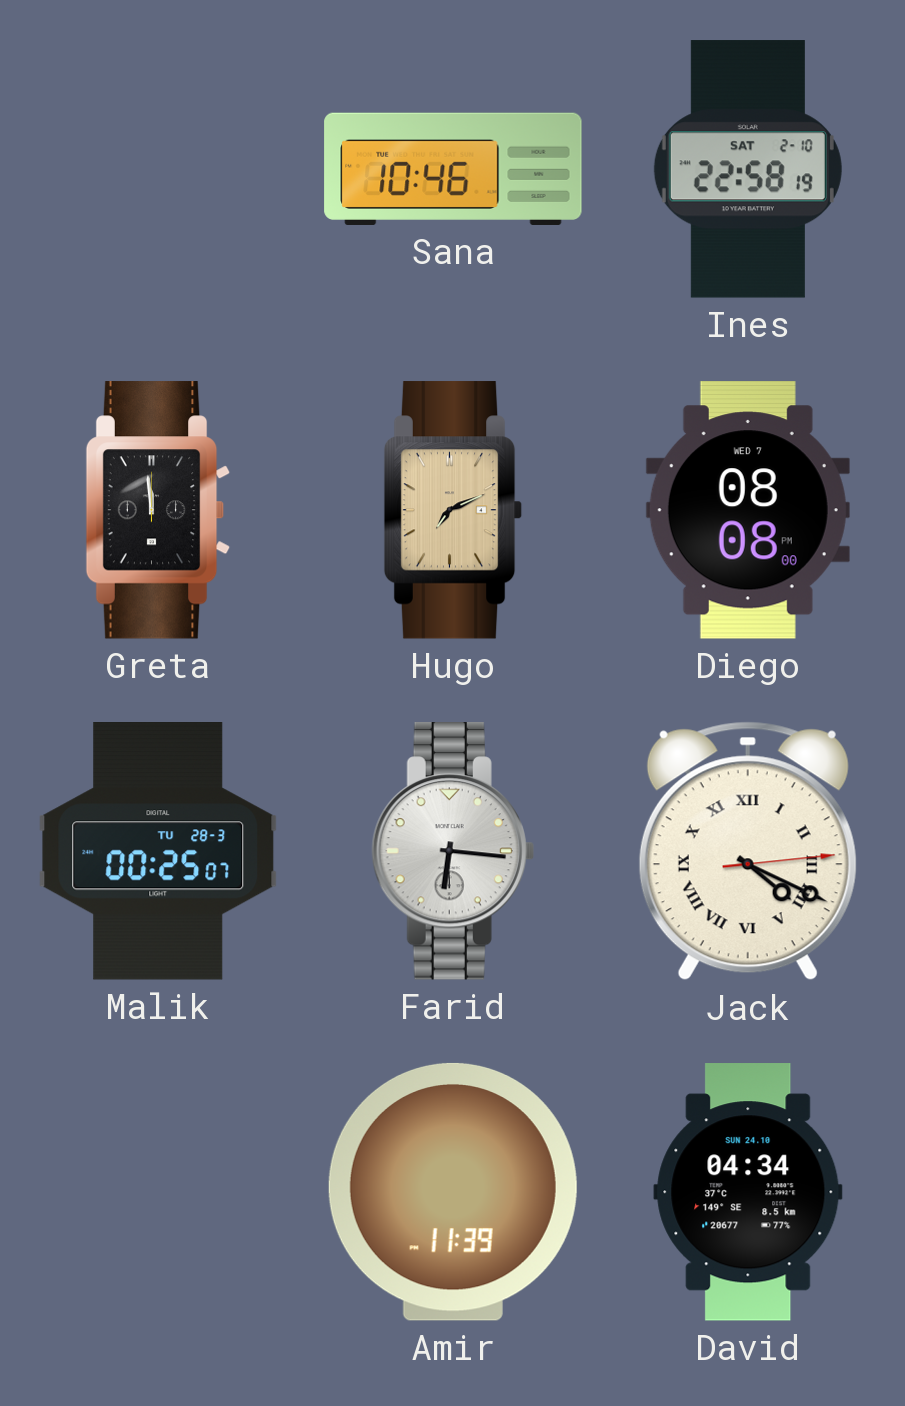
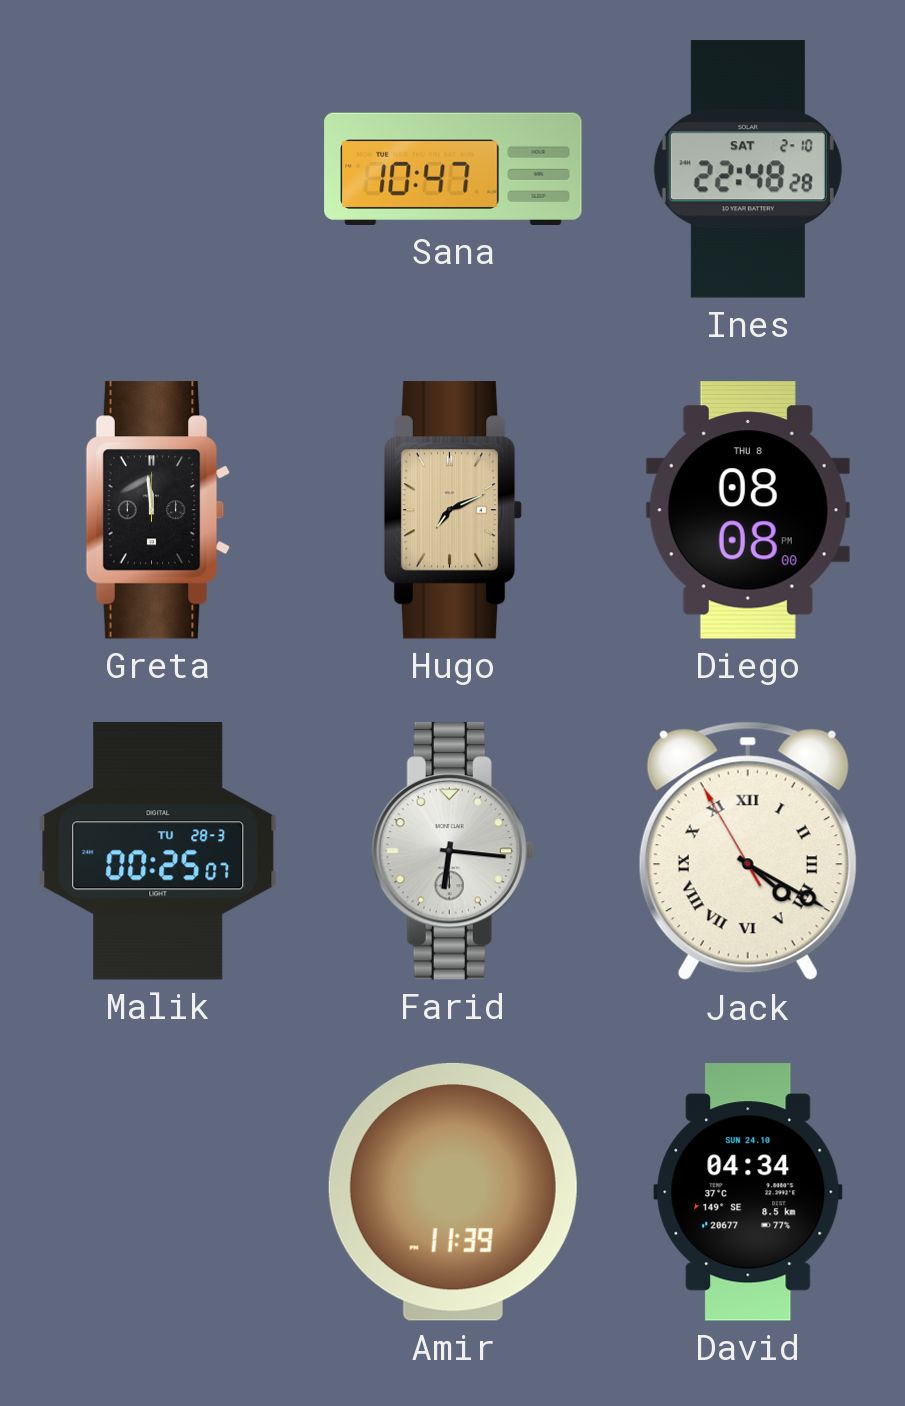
Sana: 10:46 -> 10:47
Ines: 22:58 -> 22:48
Diego date: WED 7 -> THU 8
Jack: 4:19:14 -> 4:19:55
